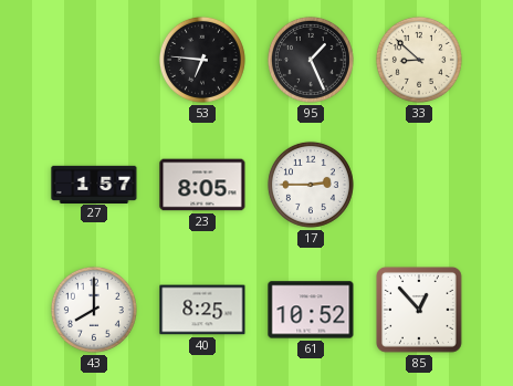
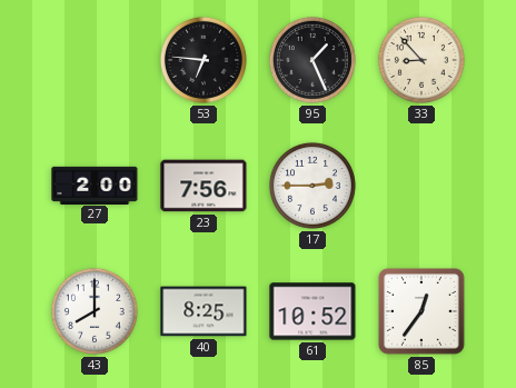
33: 8:52 -> 8:53
27: 1:57 -> 2:00
23: 8:05 -> 7:56
85: 12:53 -> 12:36
